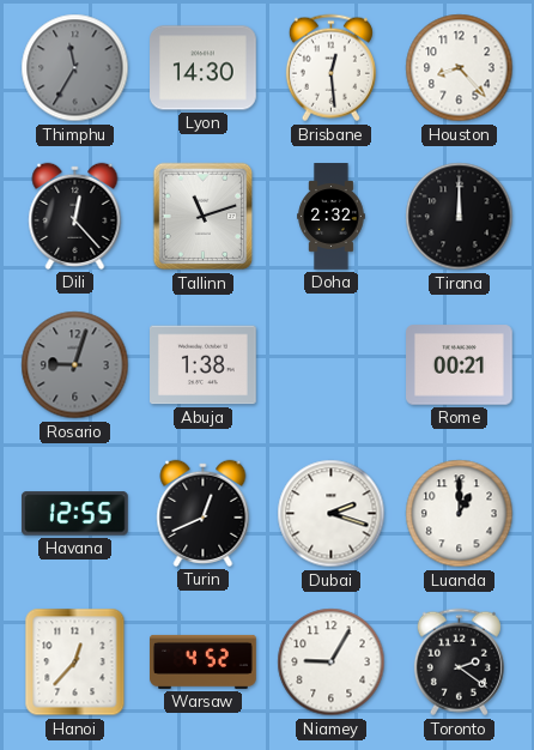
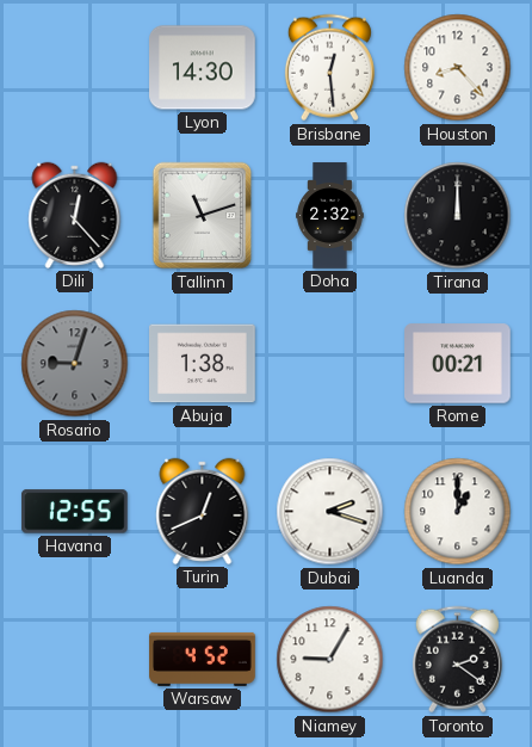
Thimphu: 11:35 -> none
Hanoi: 12:37 -> none
